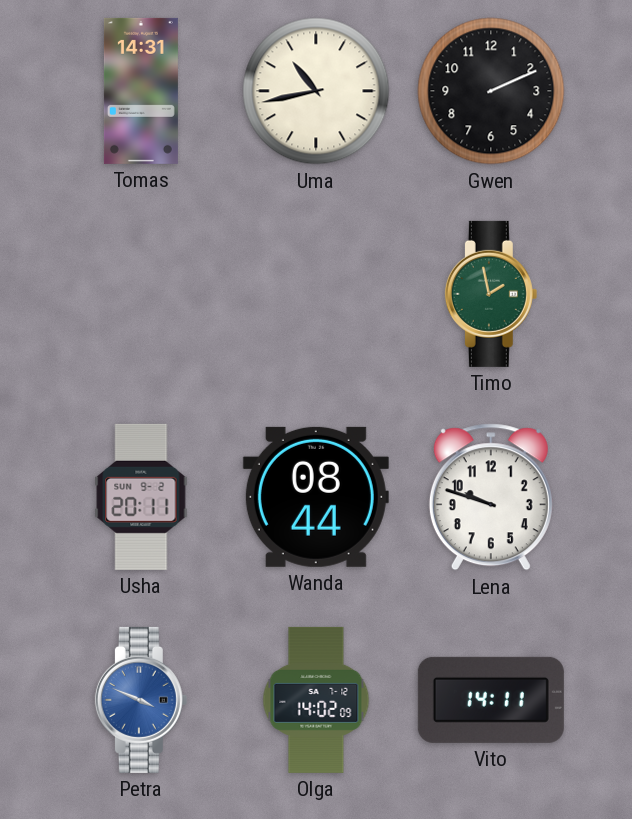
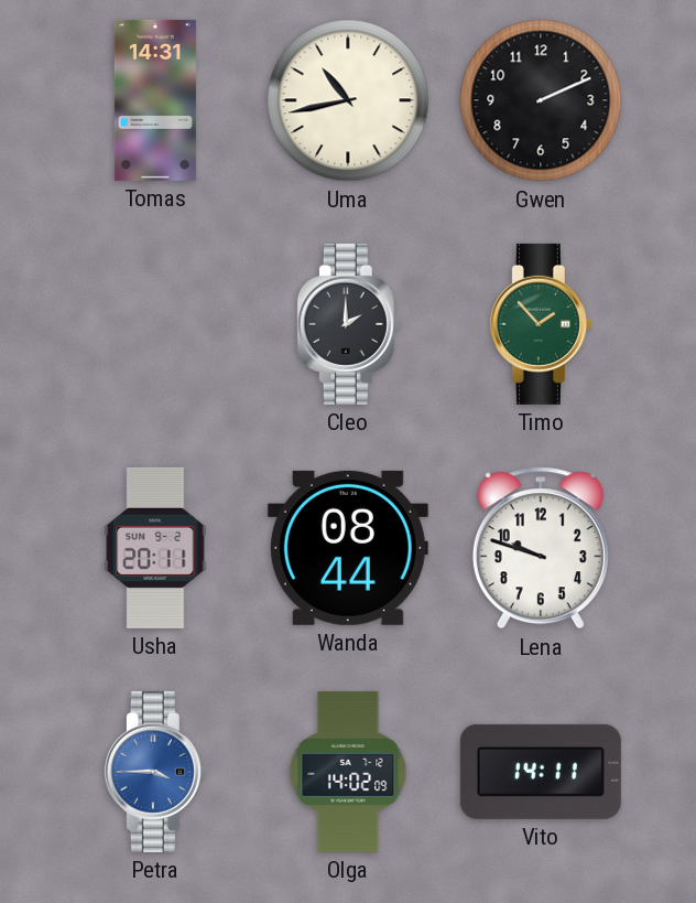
Cleo: none -> 2:00
Timo: 1:58 -> 1:53
Petra: 3:49 -> 3:45
